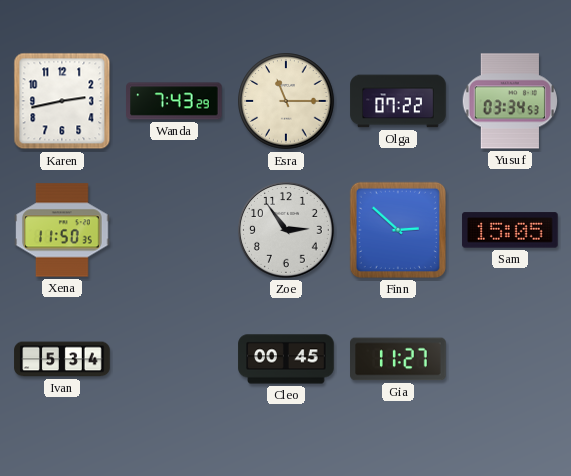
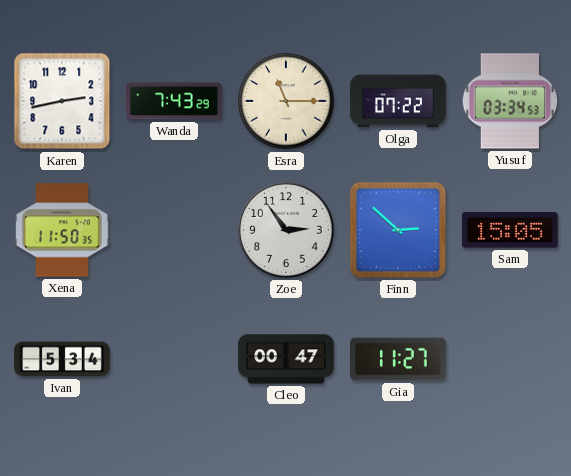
Cleo: 00:45 -> 00:47
